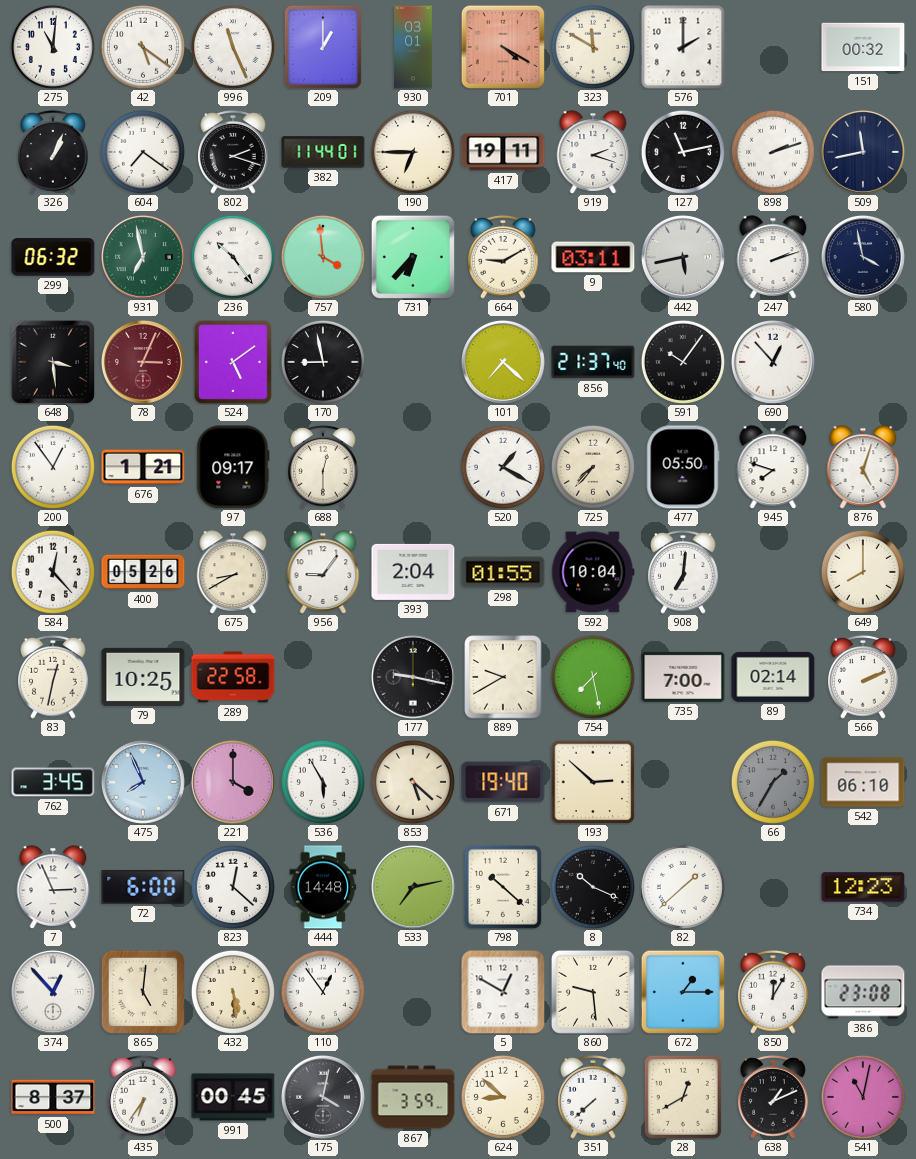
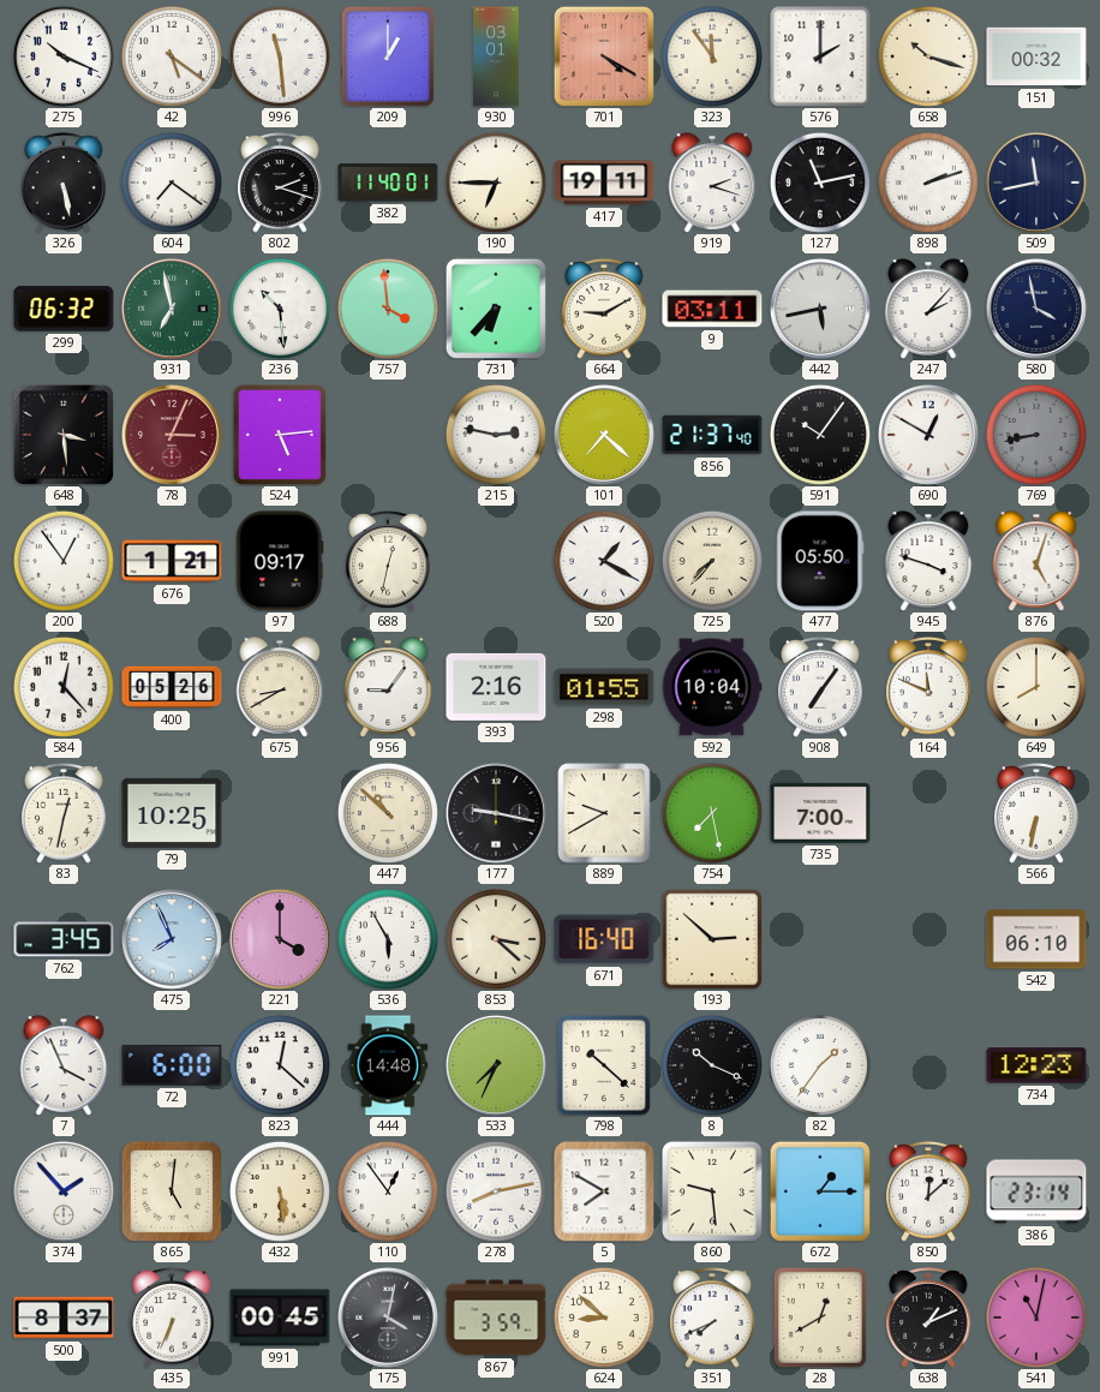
275: 11:01 -> 10:19
996: 11:26 -> 11:29
323: 11:50 -> 11:54
658: none -> 10:18
326: 1:04 -> 5:28
382: 11:44 -> 11:40
236: 10:24 -> 10:29
247: 2:12 -> 2:07
524: 5:09 -> 5:14
170: 8:58 -> none
215: none -> 2:47
690: 12:53 -> 12:50
769: none -> 8:43
688: 12:30 -> 12:32
945: 7:48 -> 3:48
393: 2:04 -> 2:16
908: 7:01 -> 7:06
164: none -> 11:49
289: 22:58 -> none
447: none -> 10:52
89: 02:14 -> none
566: 2:11 -> 6:32
853: 5:22 -> 3:22
671: 19:40 -> 16:40
66: 1:35 -> none
7: 2:56 -> 3:56
533: 7:13 -> 7:34
82: 1:38 -> 1:36
374: 12:53 -> 1:53
278: none -> 8:13
5: 12:50 -> 7:50
850: 12:05 -> 12:08
386: 23:08 -> 23:14
435: 6:36 -> 6:34
351: 7:38 -> 7:41
